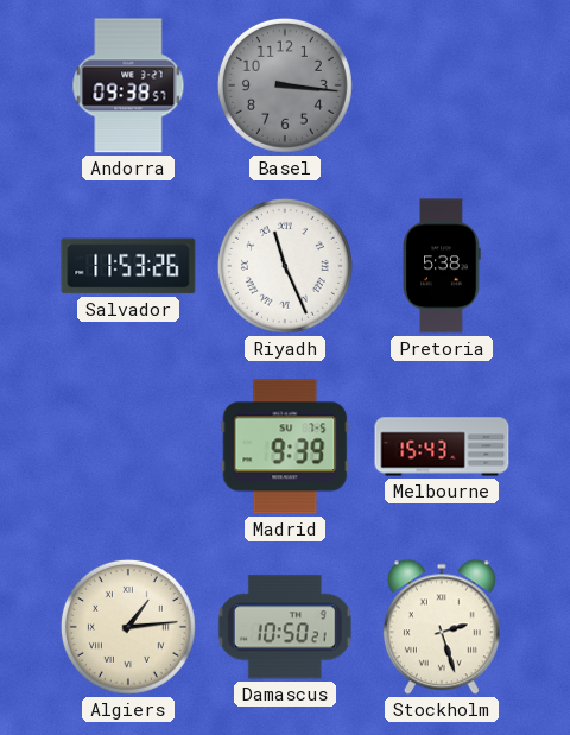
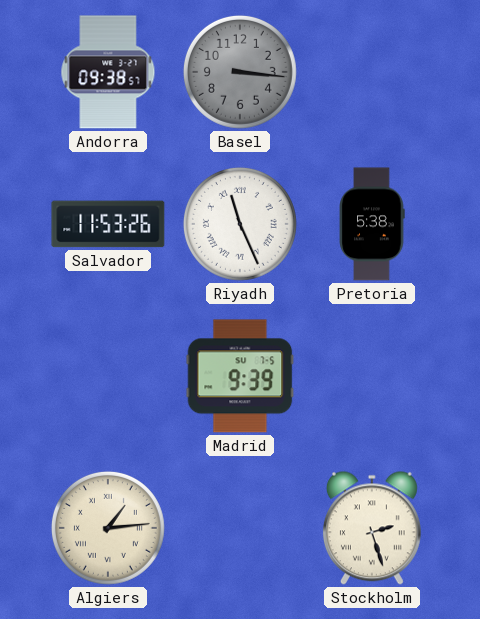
Melbourne: 15:43 -> none
Damascus: 10:50 -> none
